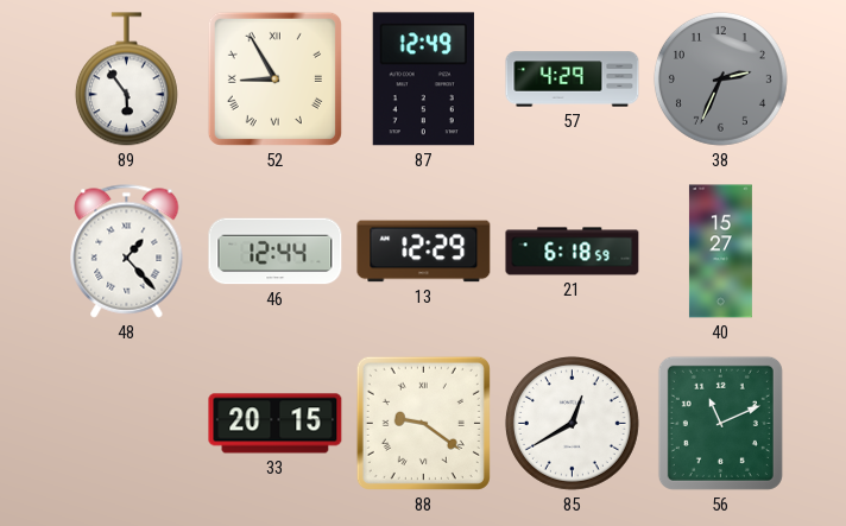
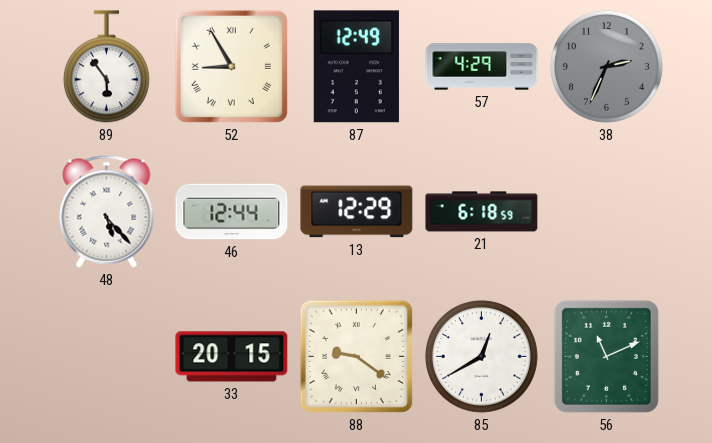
48: 1:23 -> 5:23
40: 15:27 -> none
